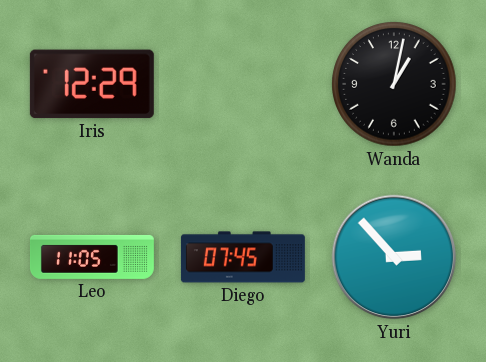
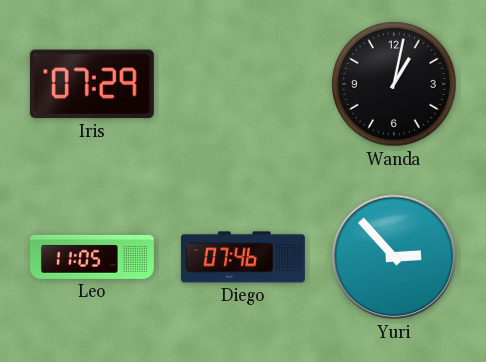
Iris: 12:29 -> 07:29
Diego: 07:45 -> 07:46
